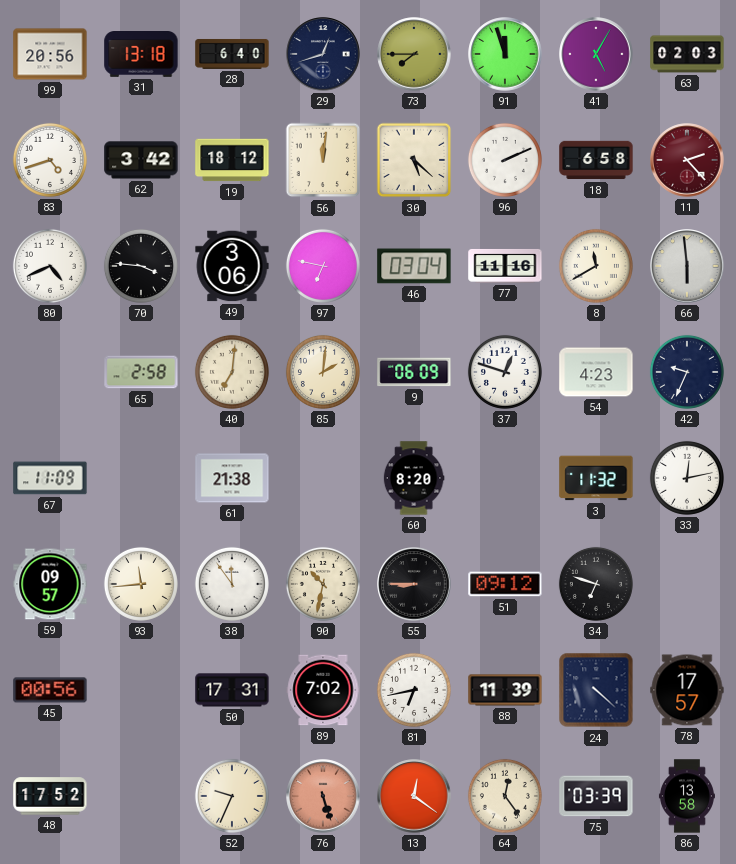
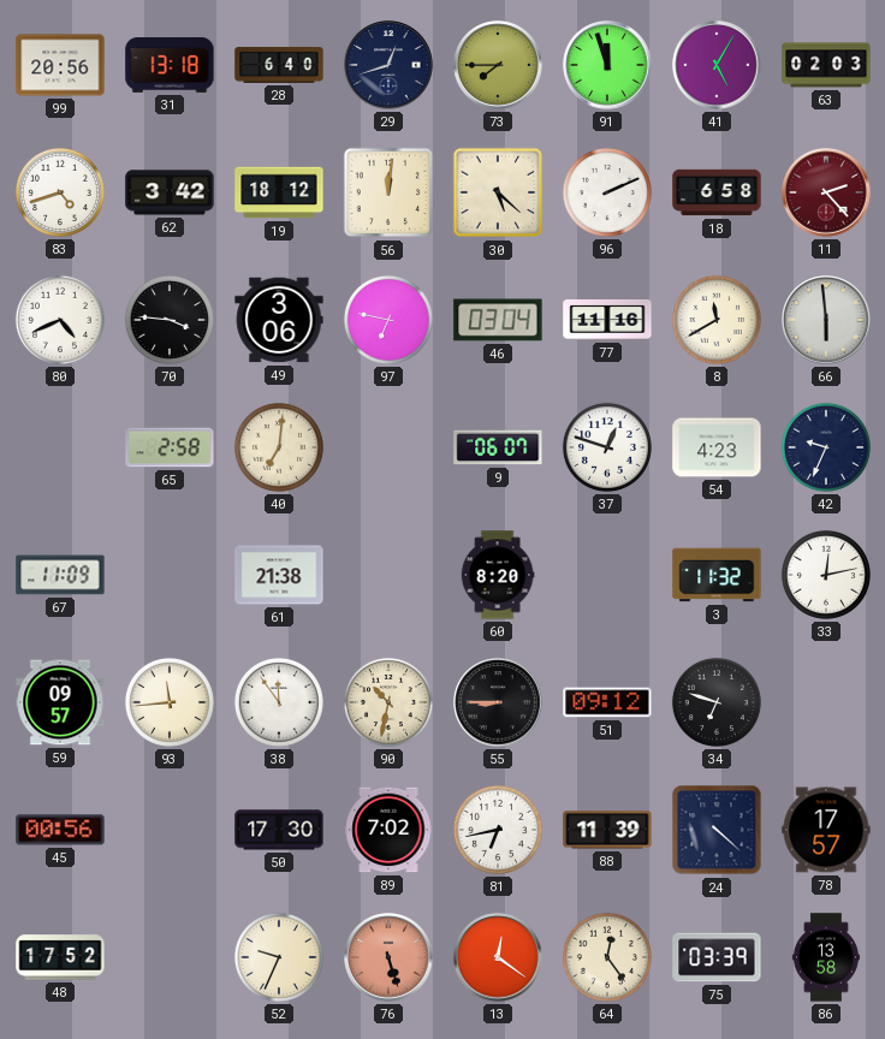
85: 2:01 -> none
9: 06:09 -> 06:07
50: 17:31 -> 17:30
